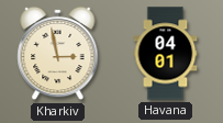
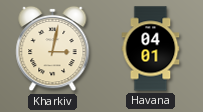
Kharkiv: 2:58 -> 3:02
